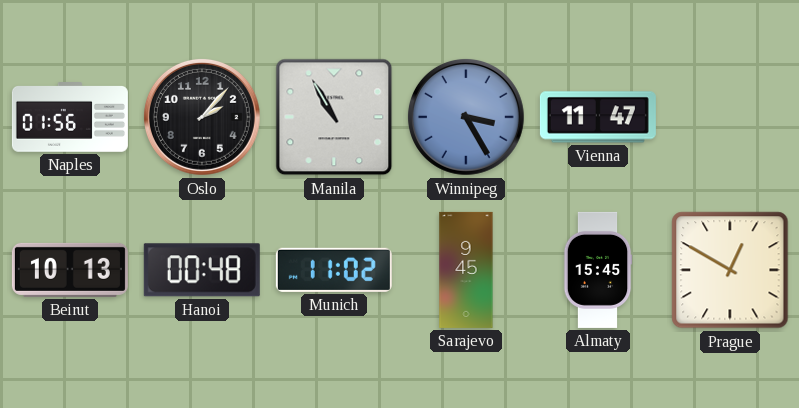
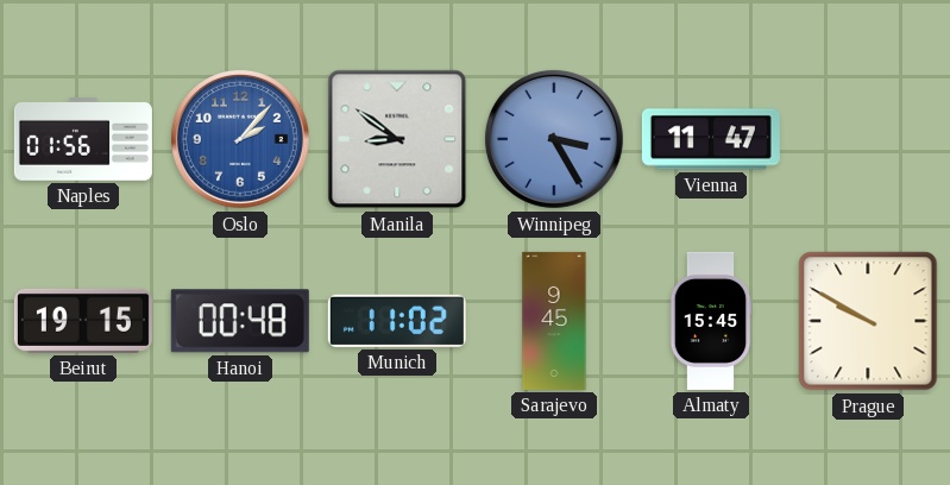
Oslo dial: black -> blue
Manila: 10:55 -> 8:51
Beirut: 10:13 -> 19:15
Prague: 12:50 -> 9:50
